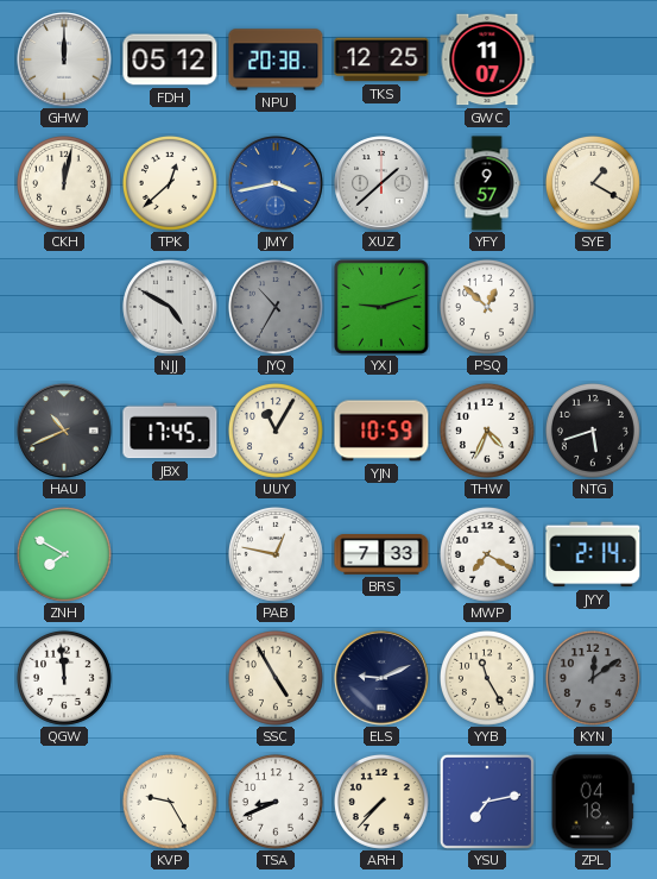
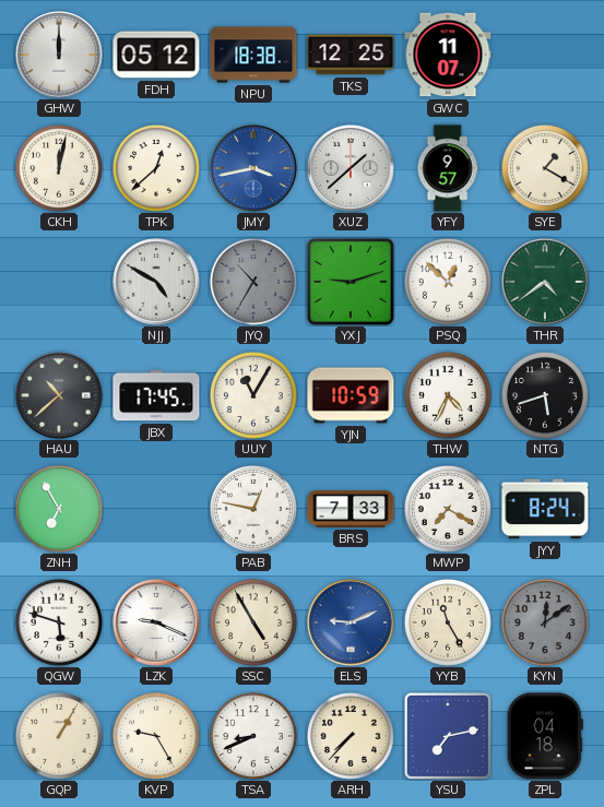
NPU: 20:38 -> 18:38
THR: none -> 4:39
HAU: 10:41 -> 10:38
ZNH: 7:50 -> 6:55
JYY: 2:14 -> 8:24
QGW: 11:59 -> 5:48
LZK: none -> 9:19
ELS dial: navy -> blue
GQP: none -> 1:05
